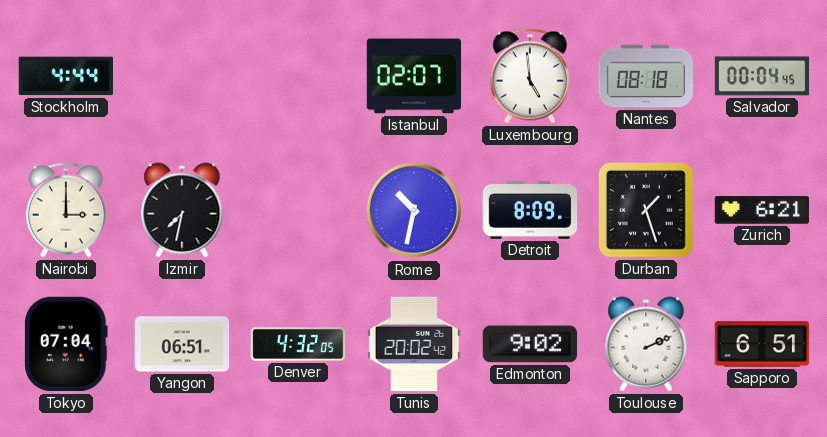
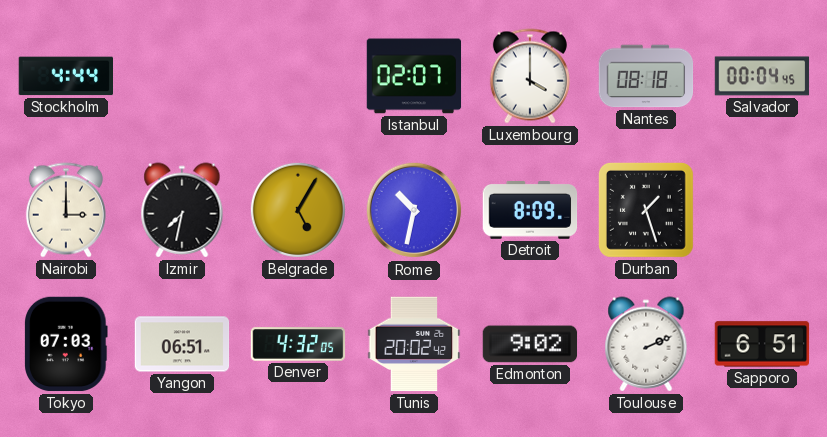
Luxembourg: 4:59 -> 4:00
Belgrade: none -> 5:05
Zurich: 6:21 -> none
Tokyo: 07:04 -> 07:03
